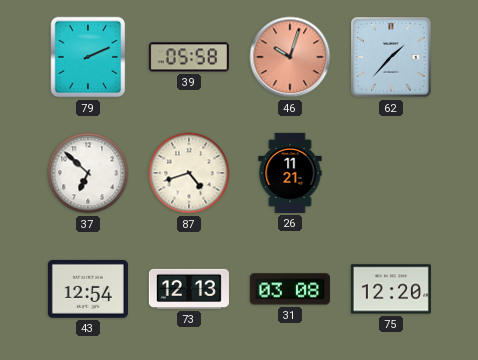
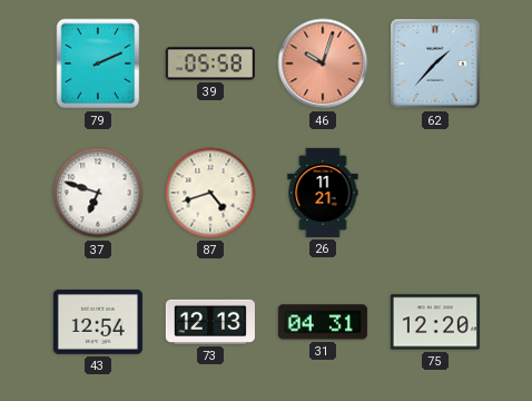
37: 6:52 -> 6:48
31: 03:08 -> 04:31
